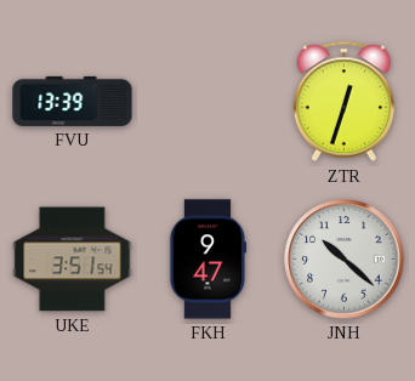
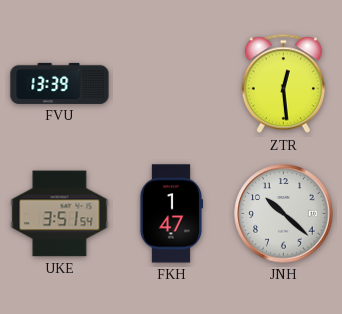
ZTR: 12:33 -> 12:29
FKH: 9:47 -> 1:47
